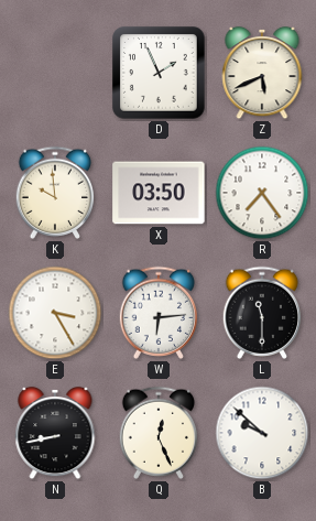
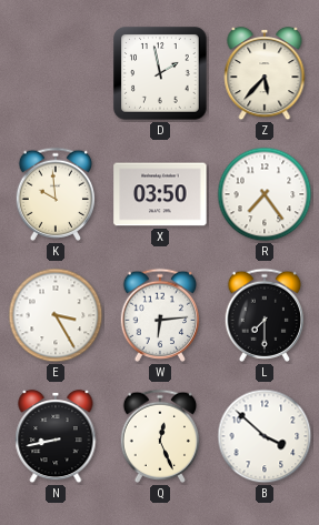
D: 1:56 -> 1:58
Z: 5:41 -> 5:37
L: 11:30 -> 7:30
B: 9:52 -> 3:52
